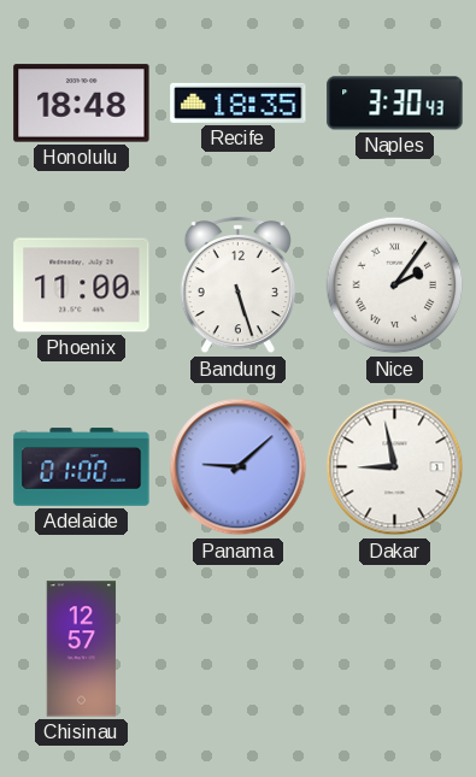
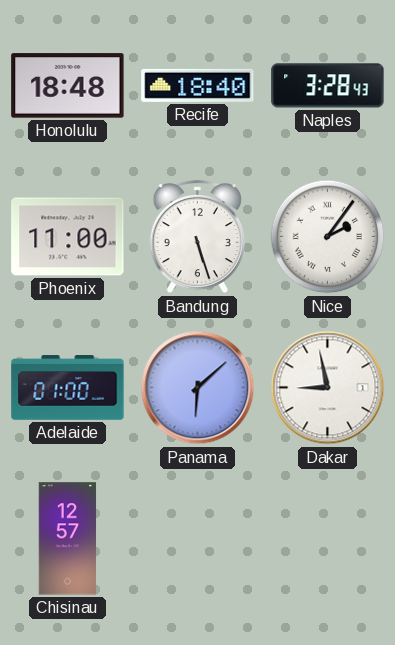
Recife: 18:35 -> 18:40
Naples: 3:30 -> 3:28
Panama: 9:08 -> 6:08
